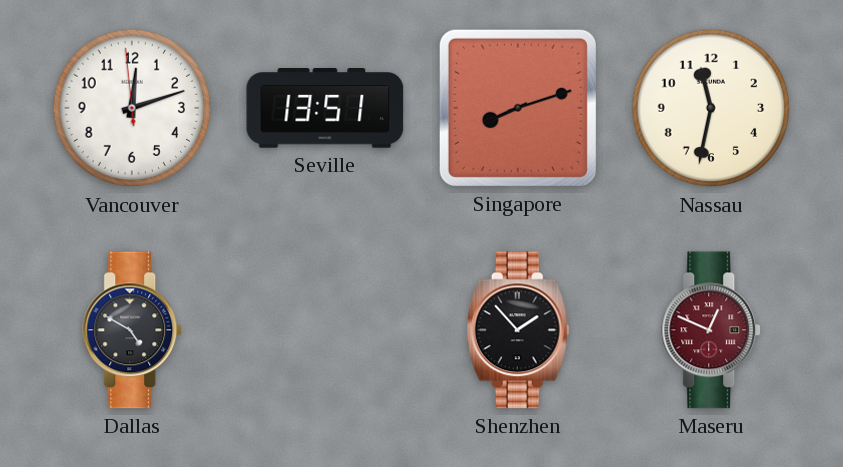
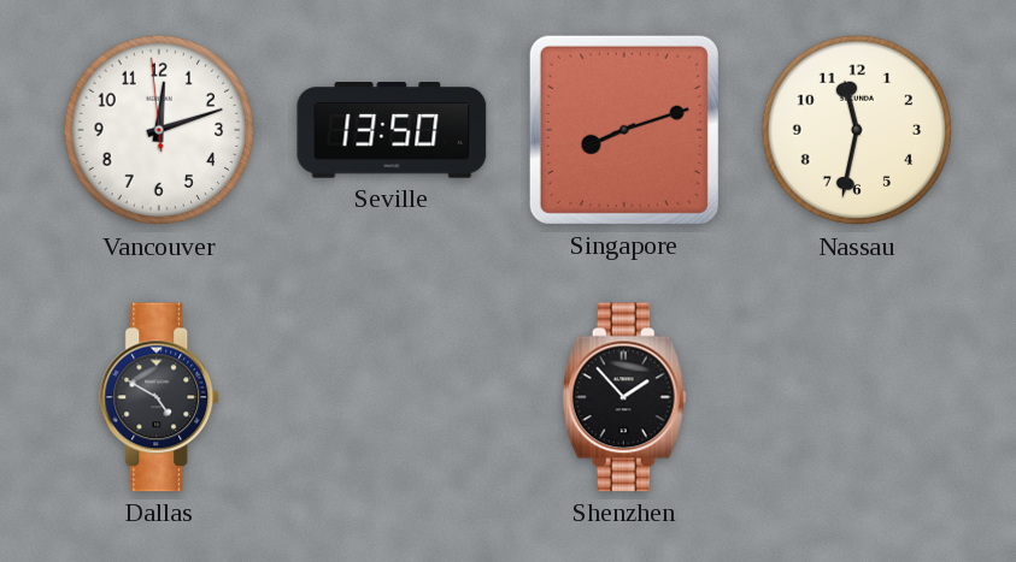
Seville: 13:51 -> 13:50
Maseru: 12:49 -> none
